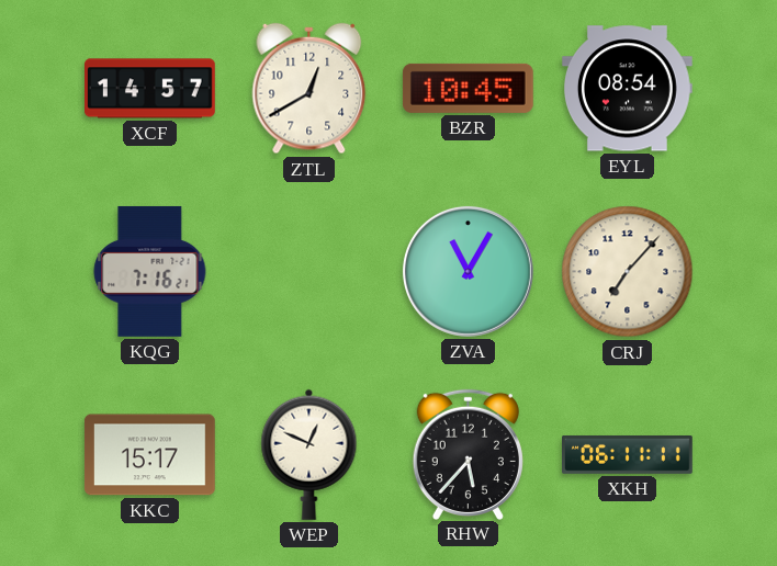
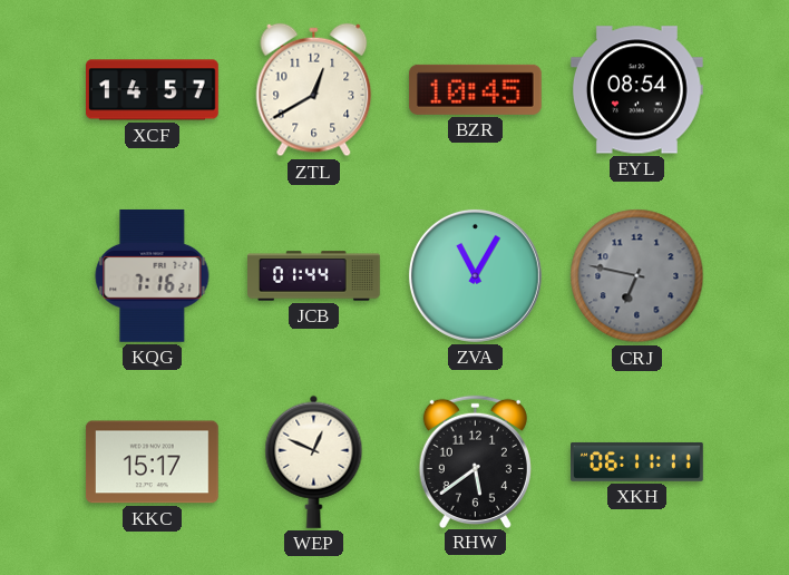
JCB: none -> 01:44
CRJ: 7:07 -> 6:47
CRJ dial: cream -> grey
RHW: 5:37 -> 5:39
